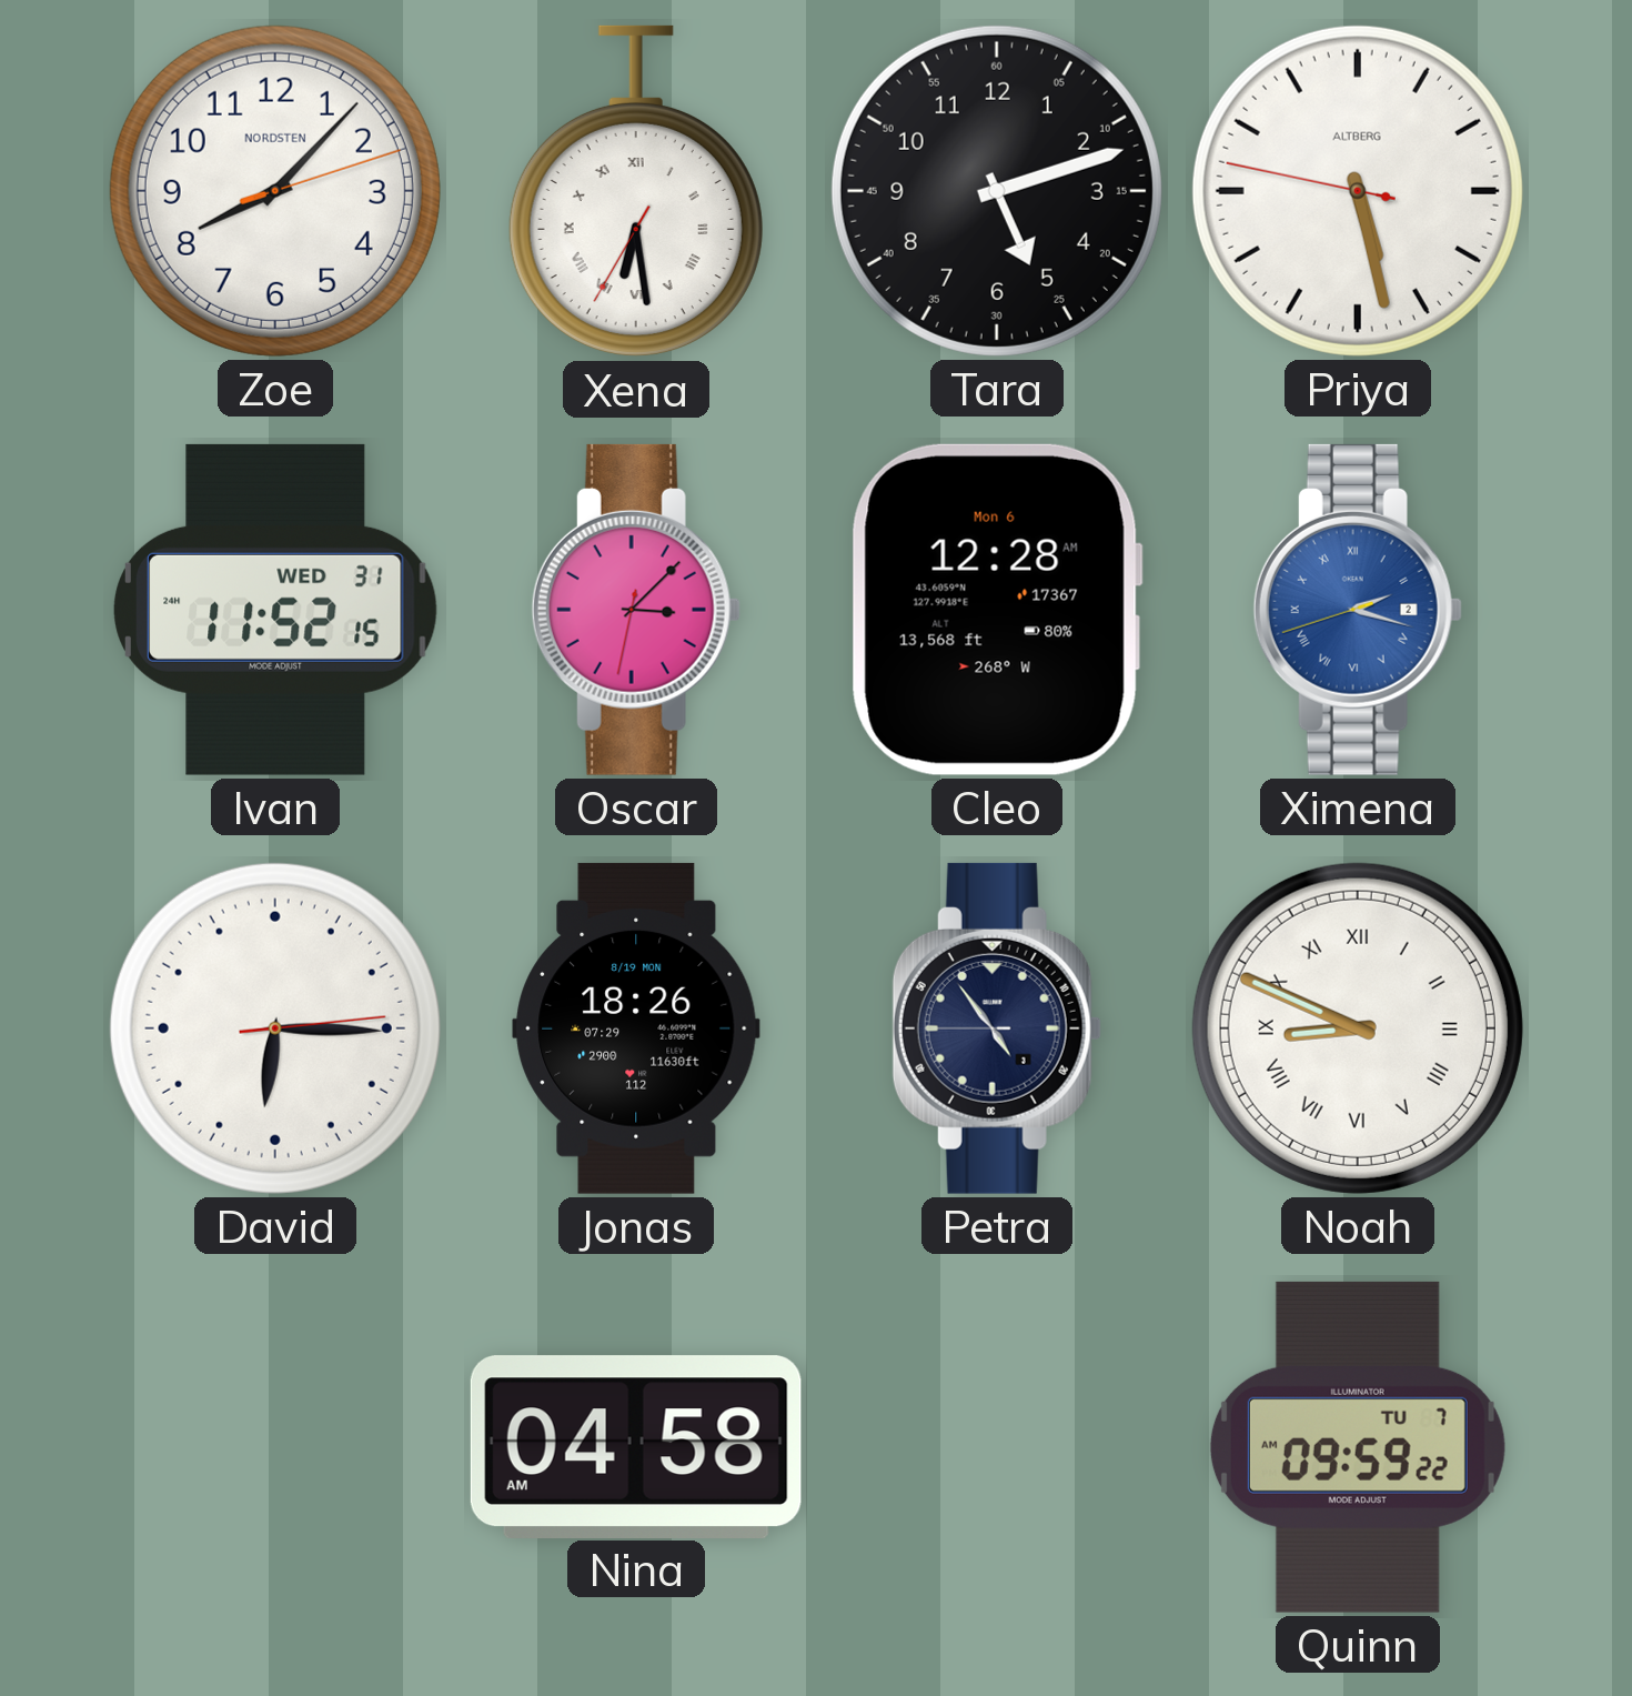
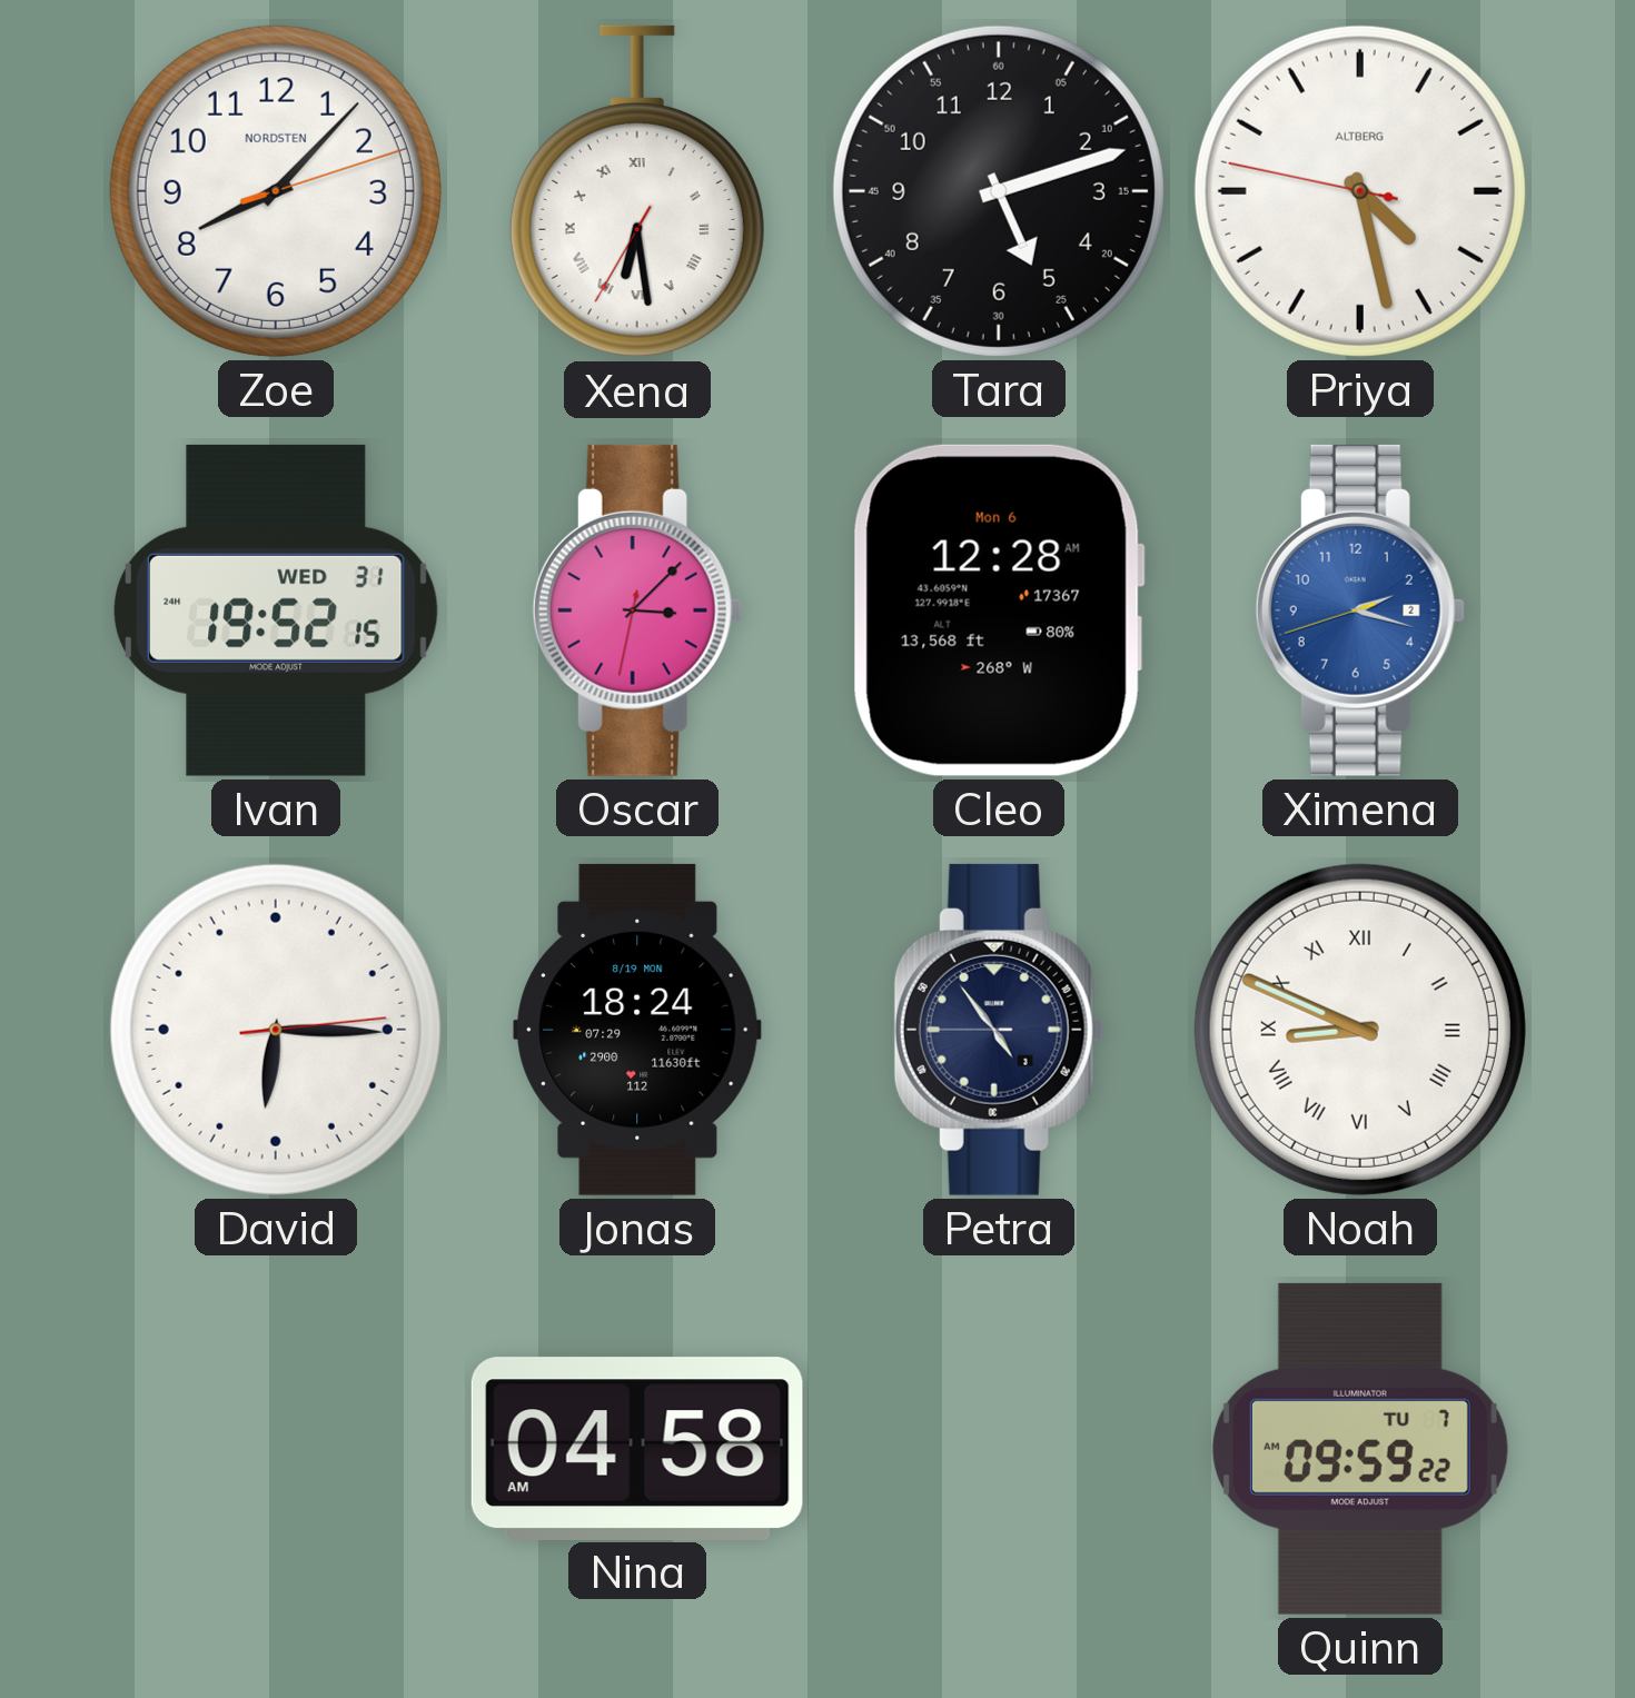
Priya: 5:27 -> 4:27
Ivan: 11:52 -> 19:52
Ximena numerals: Roman -> Arabic
Jonas: 18:26 -> 18:24
